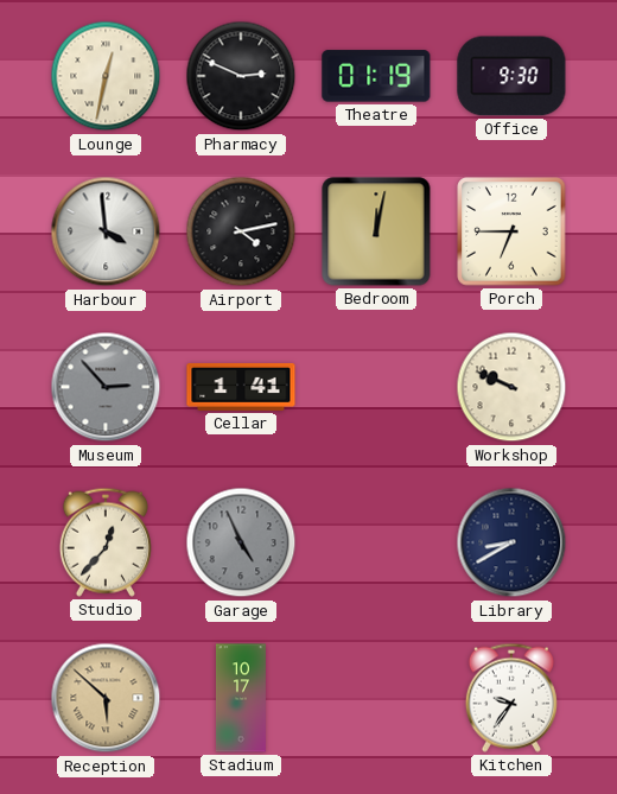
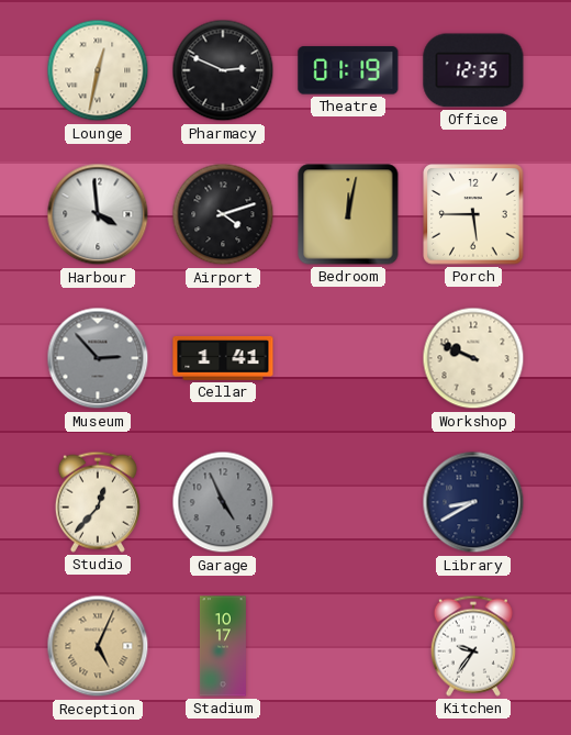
Office: 9:30 -> 12:35
Airport: 4:13 -> 4:12
Porch: 6:45 -> 5:45
Reception: 5:52 -> 5:04
